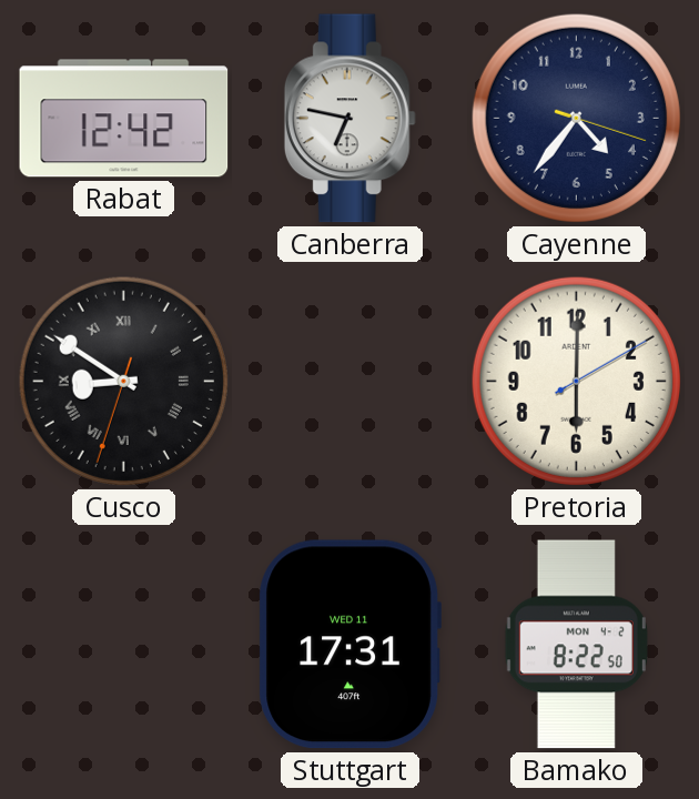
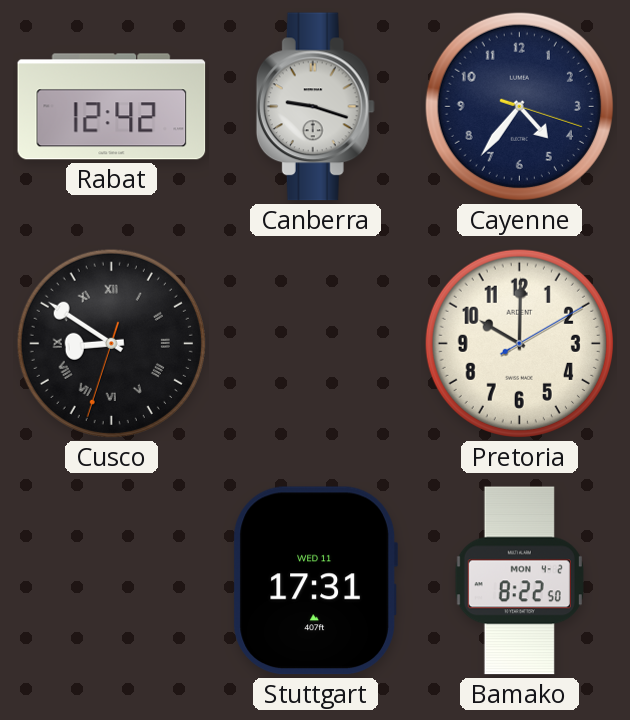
Canberra: 6:47 -> 9:18
Pretoria: 6:00 -> 10:00
